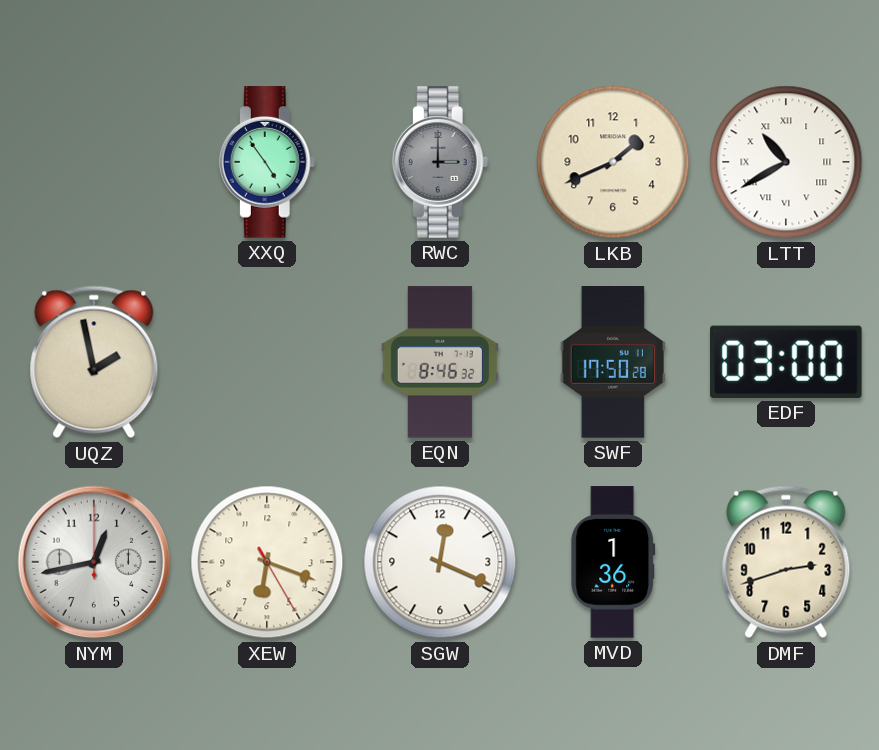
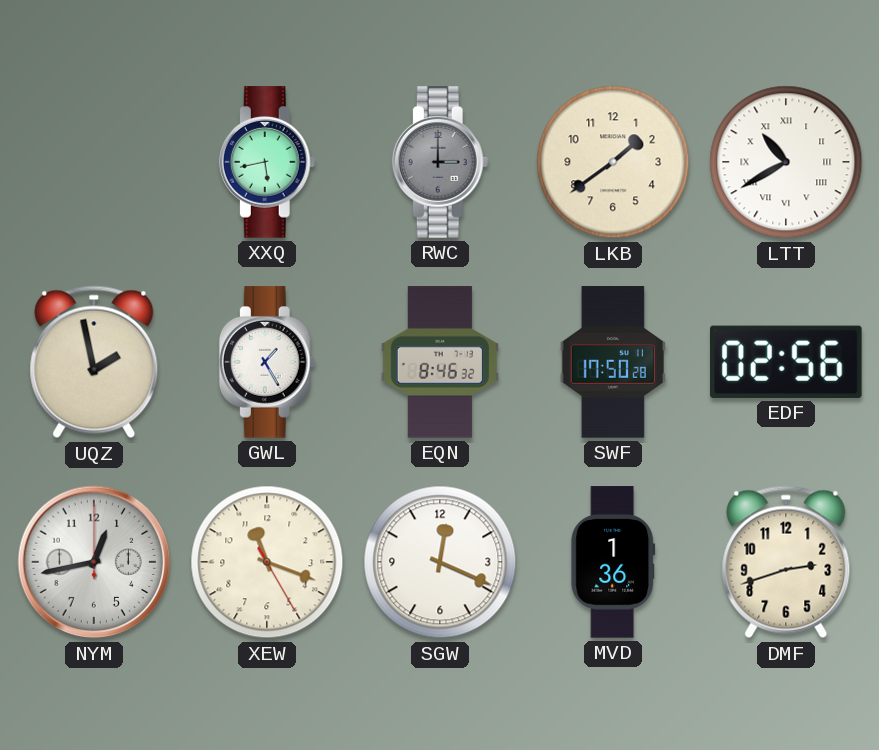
XXQ: 4:54 -> 5:43
LKB: 1:41 -> 1:39
GWL: none -> 1:25
EDF: 03:00 -> 02:56
XEW: 6:18 -> 11:18
